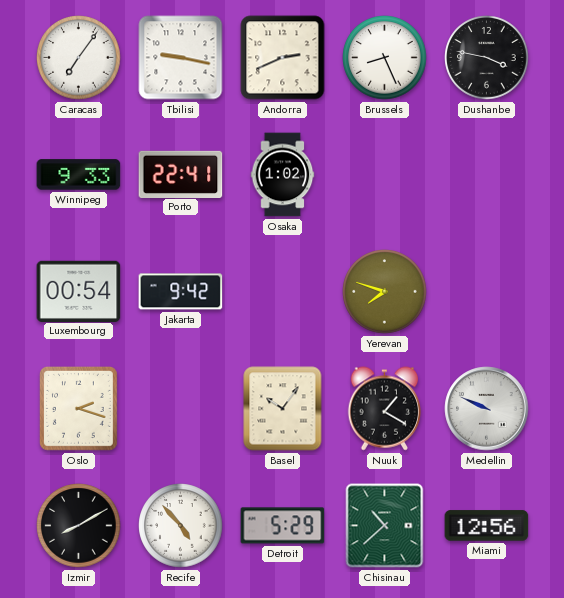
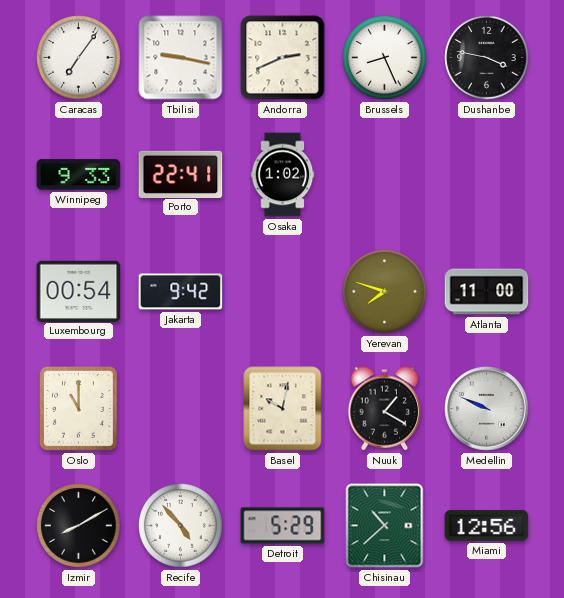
Atlanta: none -> 11:00
Oslo: 2:18 -> 11:00
Basel: 10:06 -> 10:02
